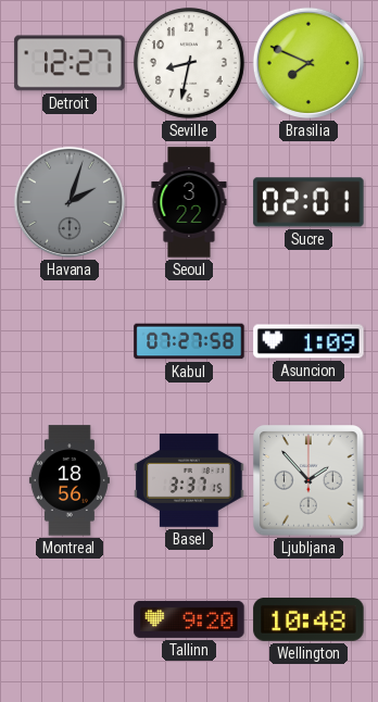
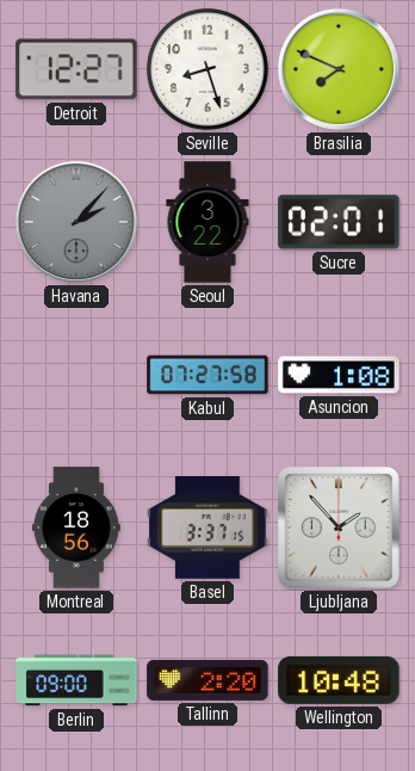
Seville: 8:32 -> 8:27
Havana: 2:03 -> 2:07
Asuncion: 1:09 -> 1:08
Berlin: none -> 09:00
Tallinn: 9:20 -> 2:20
